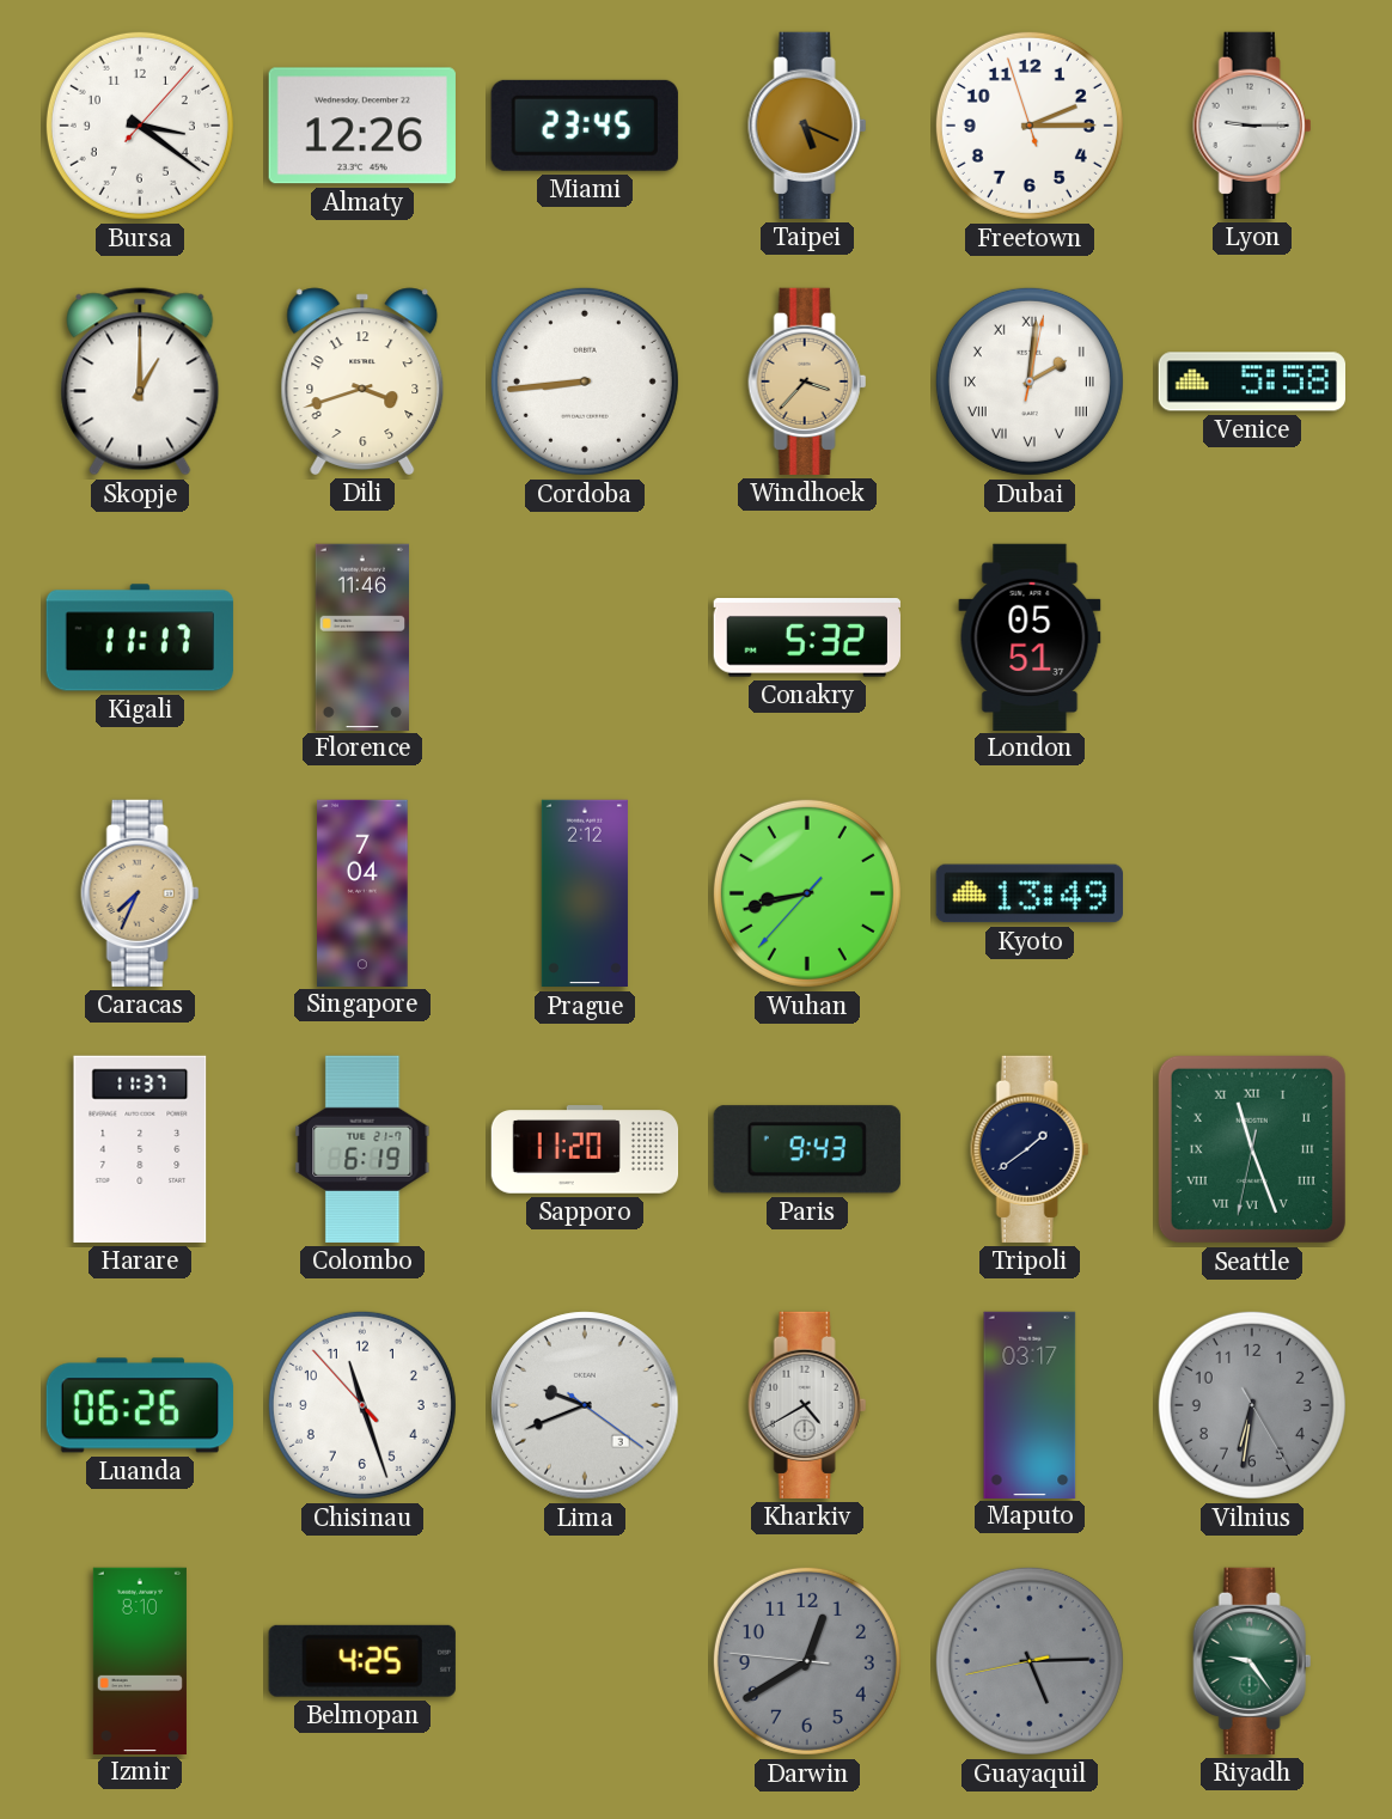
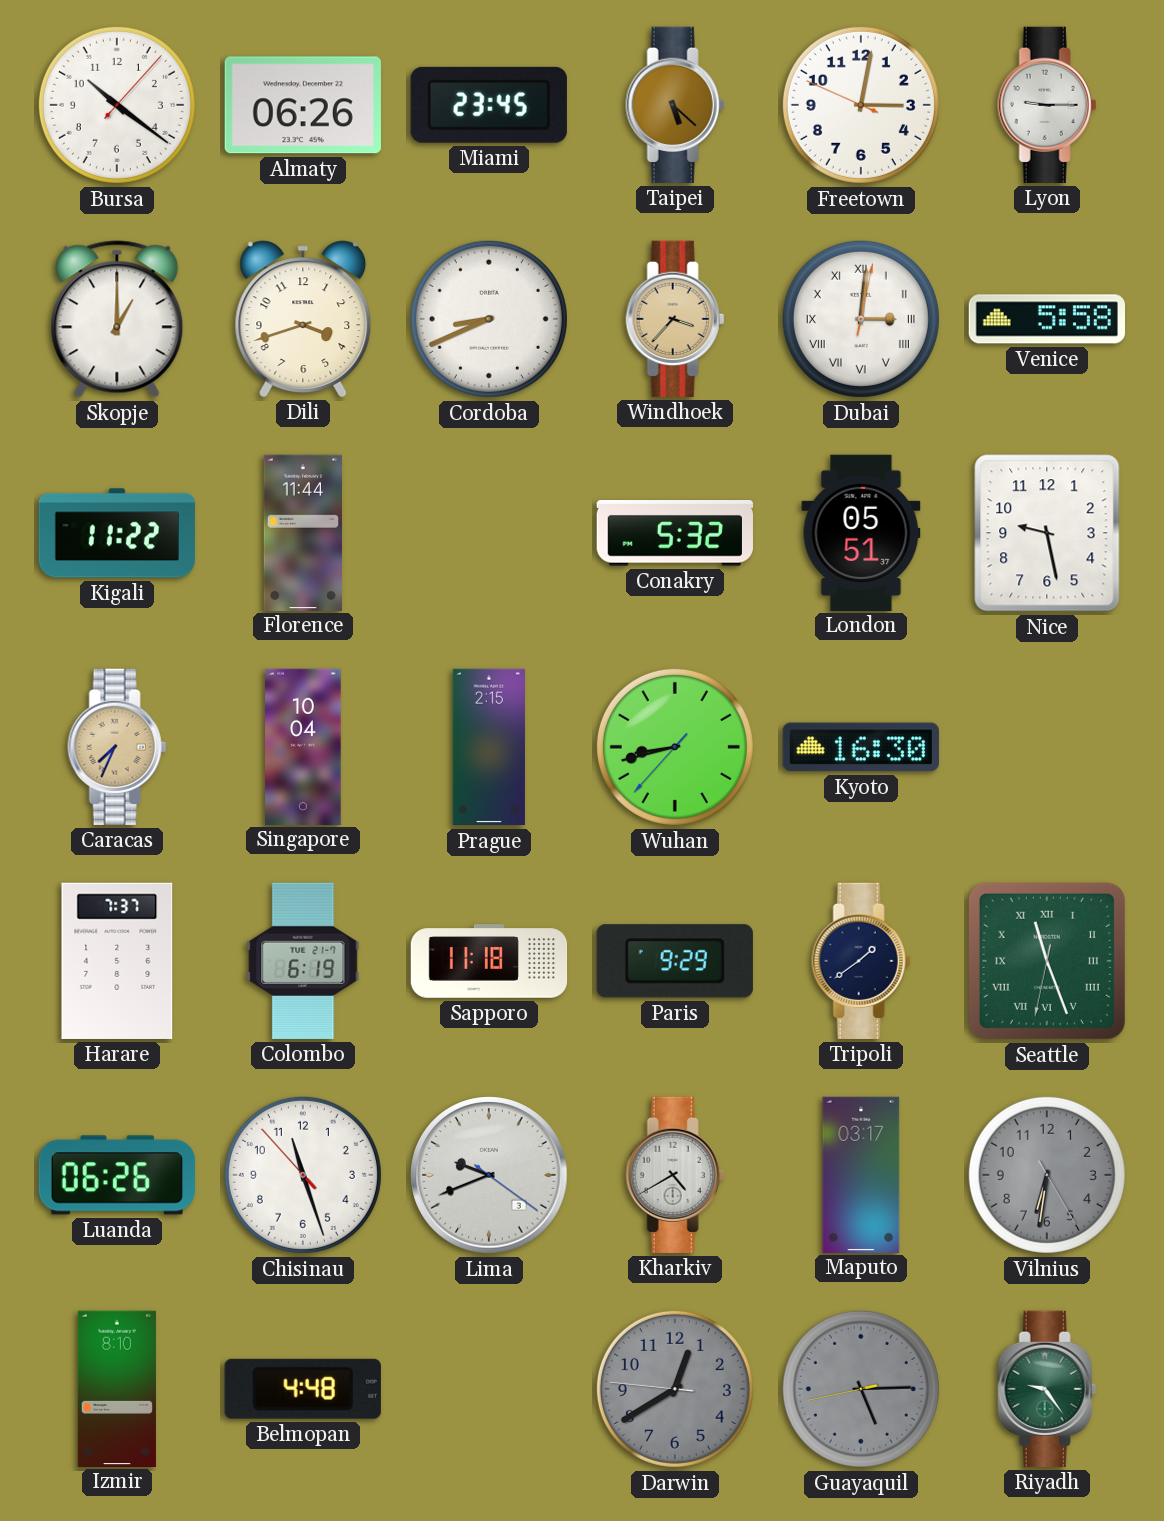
Bursa: 3:21 -> 10:21
Almaty: 12:26 -> 06:26
Taipei: 5:19 -> 5:22
Freetown: 2:14 -> 3:01
Cordoba: 8:44 -> 8:41
Dubai: 2:01 -> 3:01
Kigali: 11:17 -> 11:22
Florence: 11:46 -> 11:44
Nice: none -> 9:28
Singapore: 7:04 -> 10:04
Prague: 2:12 -> 2:15
Kyoto: 13:49 -> 16:30
Harare: 11:37 -> 7:37
Sapporo: 11:20 -> 11:18
Paris: 9:43 -> 9:29
Belmopan: 4:25 -> 4:48
